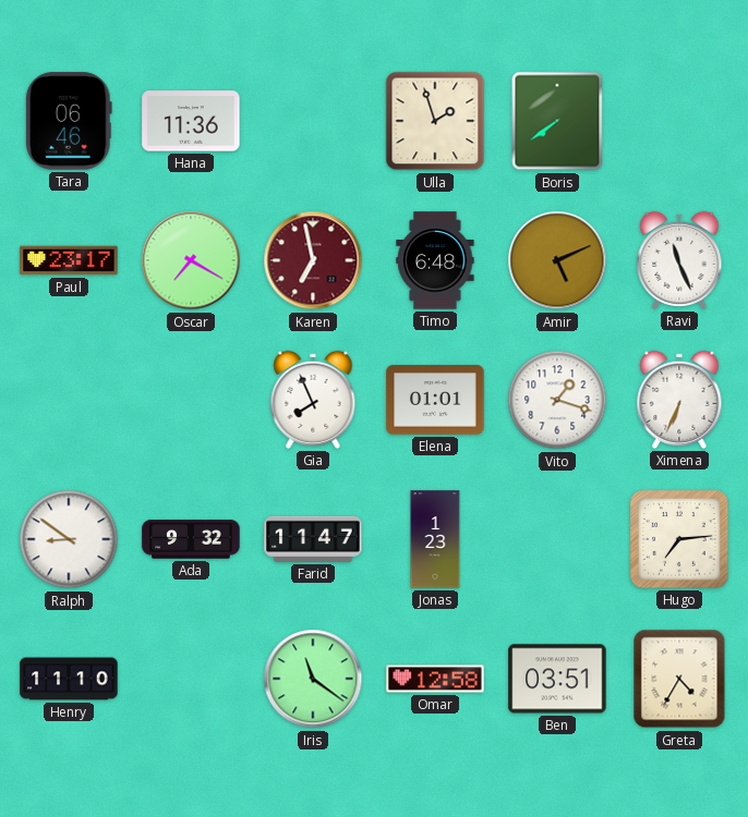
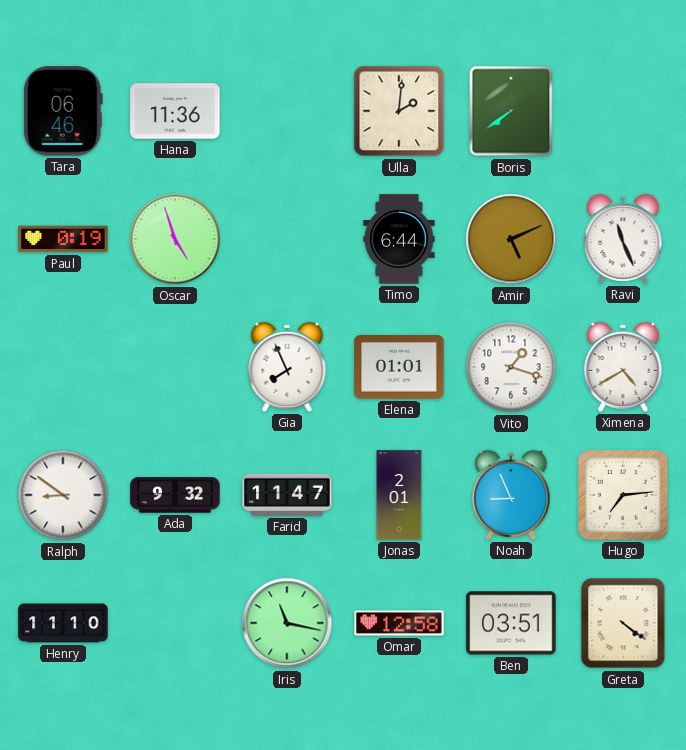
Ulla: 1:57 -> 2:01
Paul: 23:17 -> 0:19
Oscar: 7:20 -> 4:57
Karen: 6:58 -> none
Timo: 6:48 -> 6:44
Ximena: 6:34 -> 4:40
Jonas: 1:23 -> 2:01
Noah: none -> 8:56
Iris: 11:21 -> 11:17
Greta: 4:35 -> 4:21
